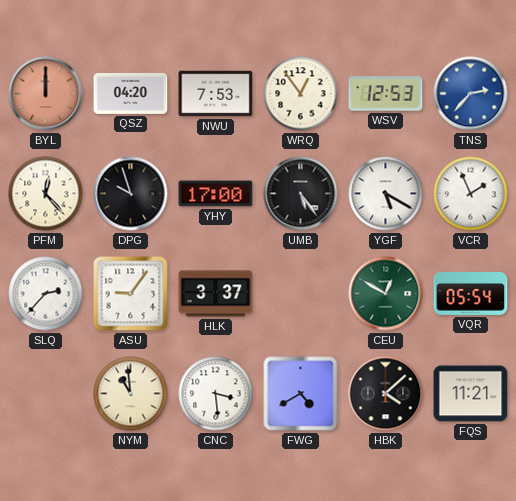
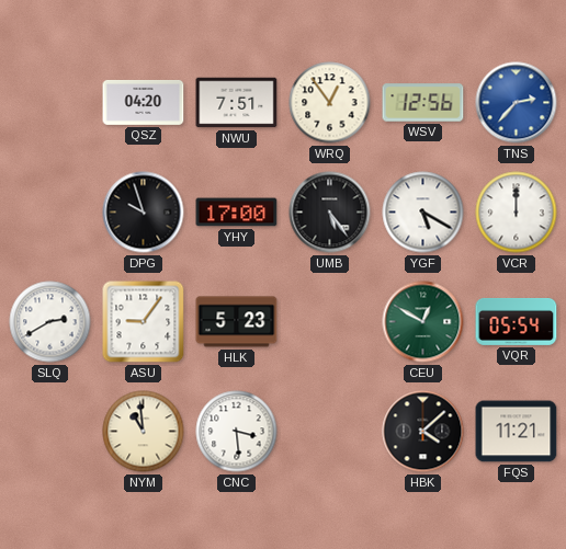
BYL: 12:00 -> none
NWU: 7:53 -> 7:51
WSV: 12:53 -> 12:56
PFM: 12:23 -> none
VCR: 1:56 -> 12:00
SLQ: 2:37 -> 2:40
HLK: 3:37 -> 5:23
FWG: 4:40 -> none
